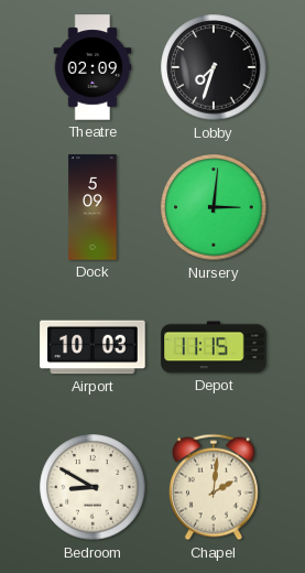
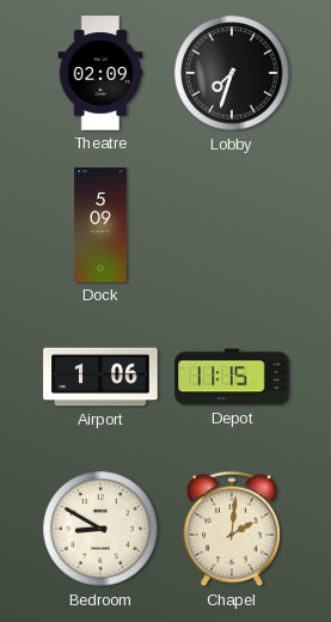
Nursery: 3:01 -> none
Airport: 10:03 -> 1:06
